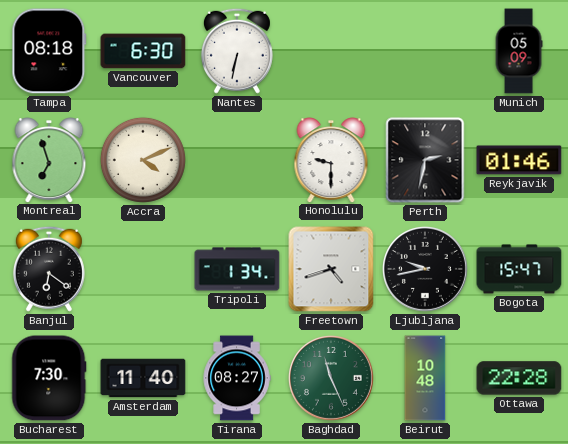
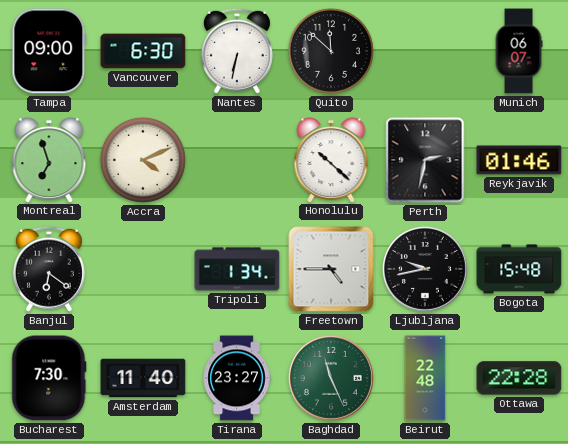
Tampa: 08:18 -> 09:00
Quito: none -> 11:52
Munich: 05:09 -> 06:07
Honolulu: 9:30 -> 10:22
Freetown: 4:42 -> 4:45
Bogota: 15:47 -> 15:48
Tirana: 08:27 -> 23:27
Beirut: 10:48 -> 22:48
